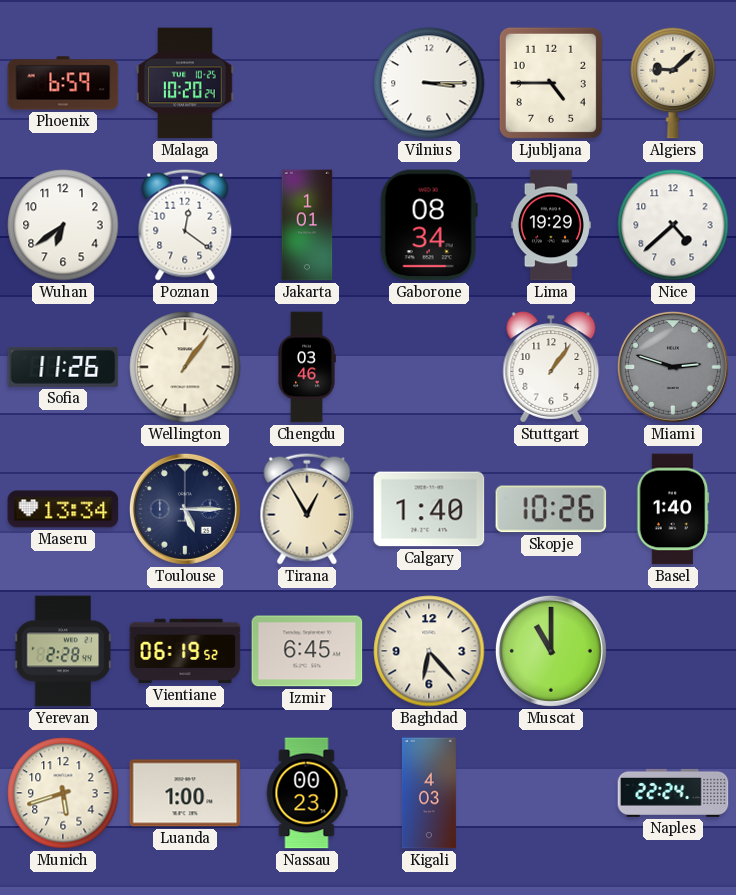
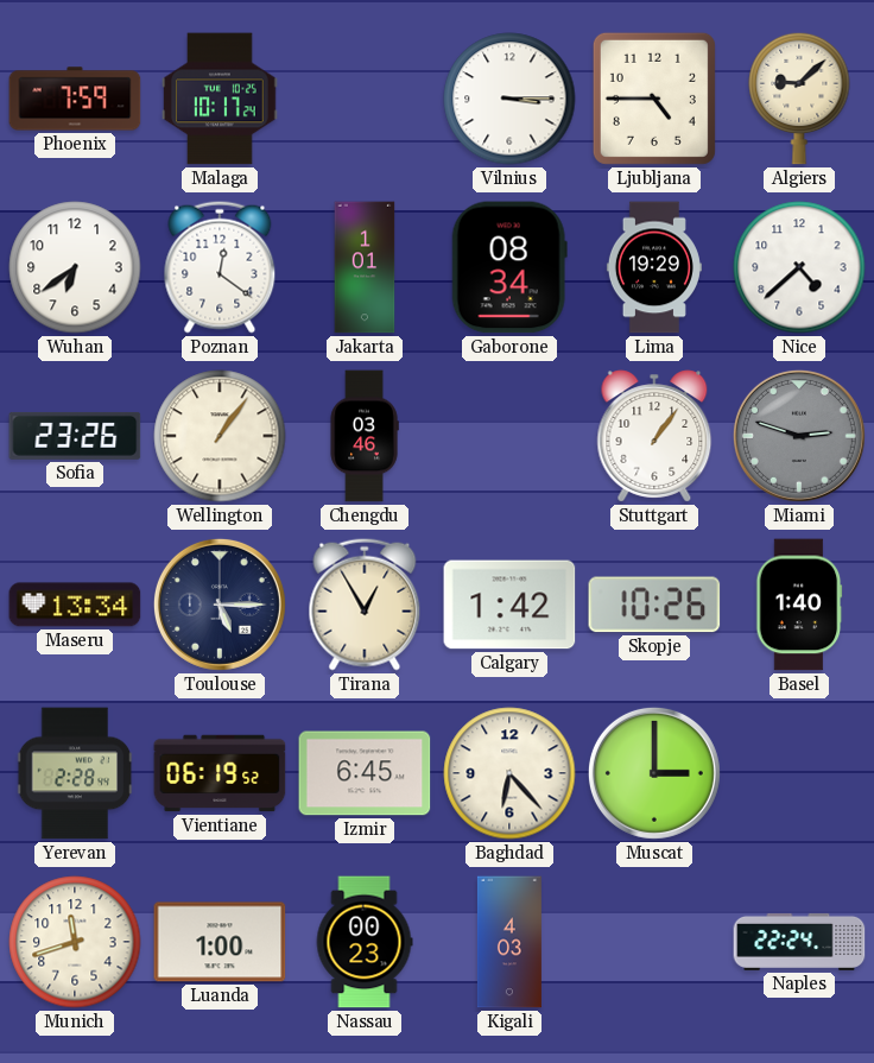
Phoenix: 6:59 -> 7:59
Malaga: 10:20 -> 10:17
Sofia: 11:26 -> 23:26
Calgary: 1:40 -> 1:42
Muscat: 11:00 -> 3:00
Munich: 5:42 -> 11:42
